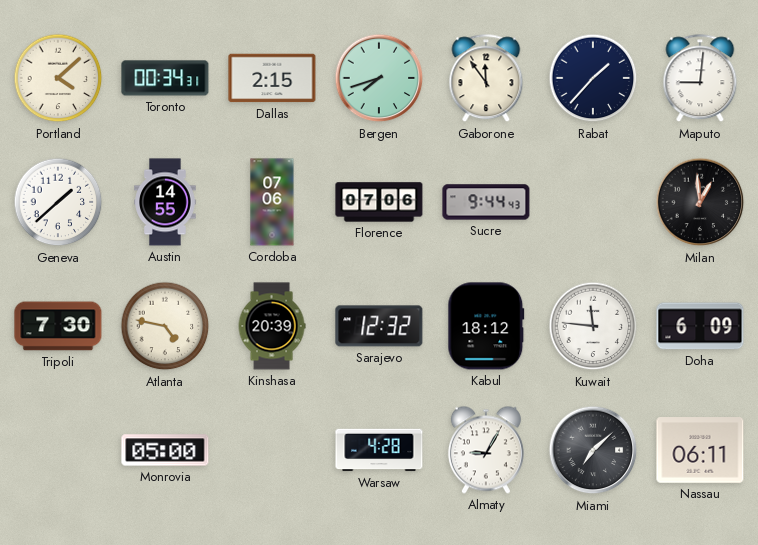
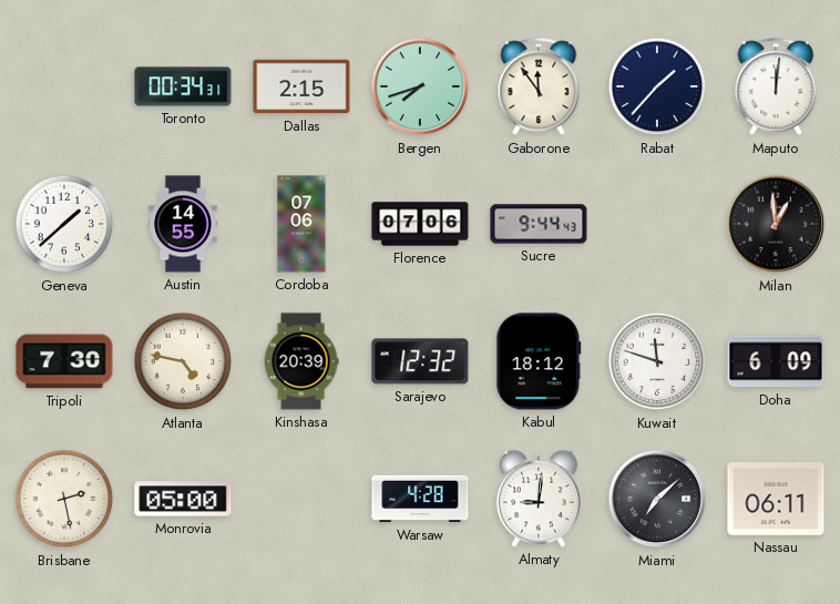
Portland: 4:08 -> none
Maputo: 9:01 -> 12:01
Kuwait: 11:46 -> 11:48
Brisbane: none -> 2:28
Almaty: 9:05 -> 9:01
